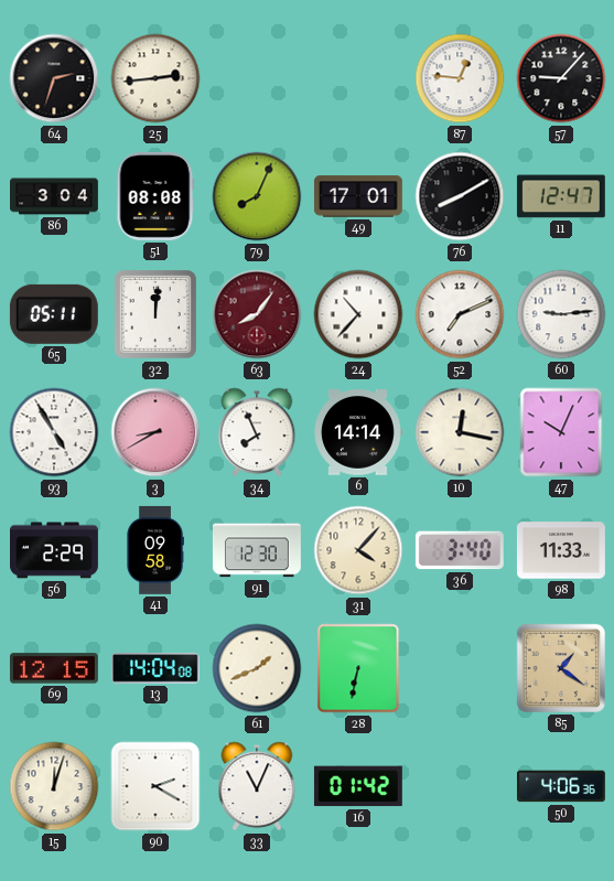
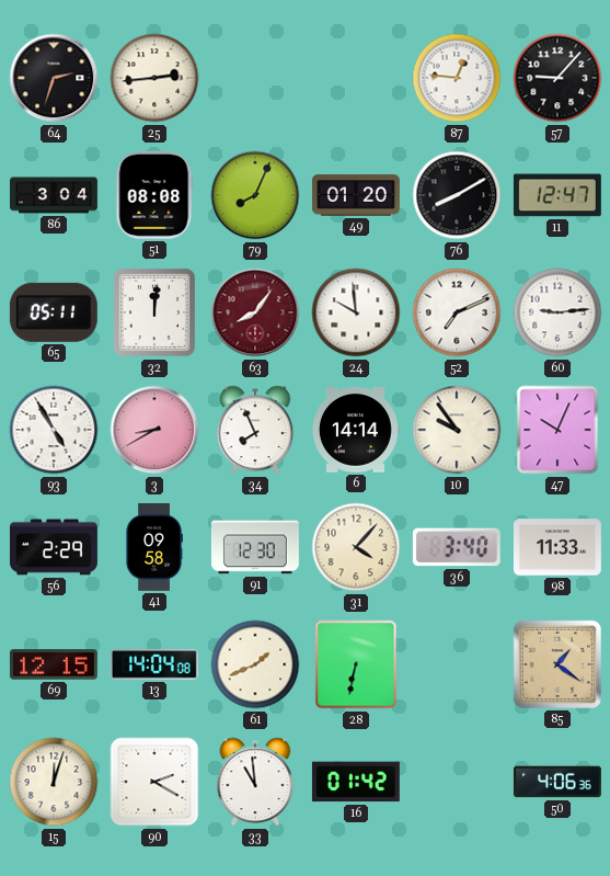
49: 17:01 -> 01:20
24: 10:37 -> 9:59
10: 12:17 -> 9:54
33: 11:04 -> 10:59
